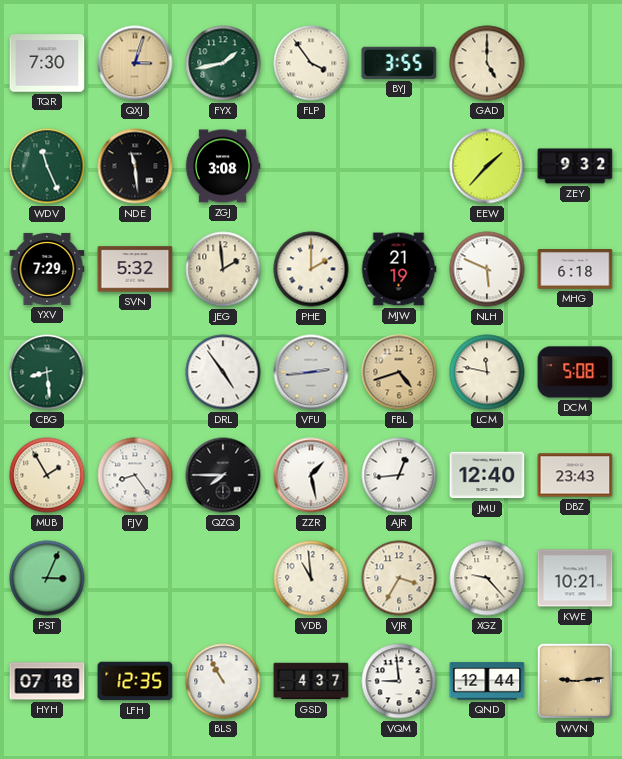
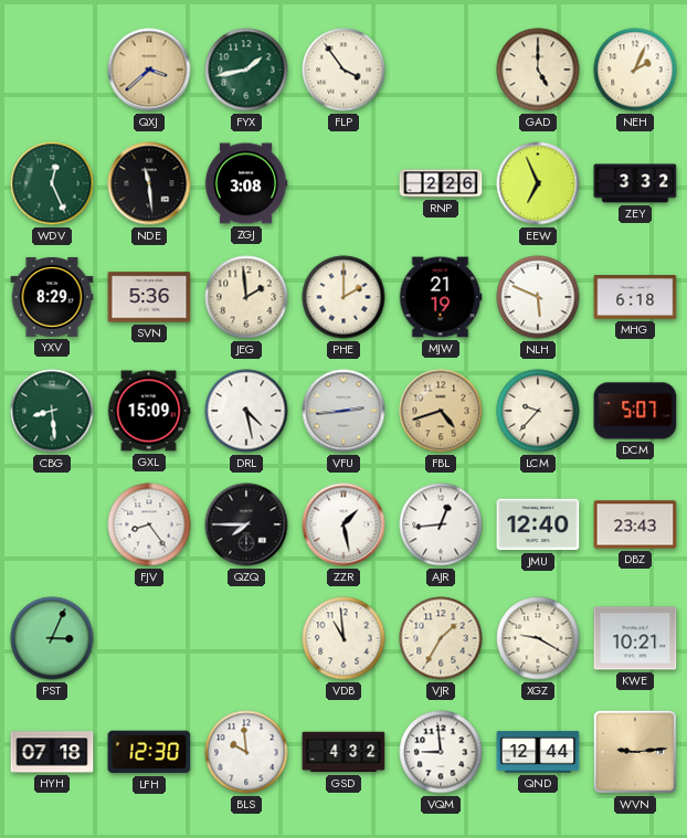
TQR: 7:30 -> none
QXJ: 3:03 -> 3:38
BYJ: 3:55 -> none
NEH: none -> 2:04
WDV: 11:26 -> 12:26
RNP: none -> 2:26
EEW: 1:37 -> 6:56
ZEY: 9:32 -> 3:32
YXV: 7:29 -> 8:29
SVN: 5:32 -> 5:36
GXL: none -> 15:09
DRL: 4:54 -> 4:28
LCM: 11:47 -> 9:37
DCM: 5:08 -> 5:07
MUB: 1:55 -> none
VJR: 3:35 -> 1:35
XGZ: 9:23 -> 9:20
LFH: 12:35 -> 12:30
BLS: 10:55 -> 9:59
GSD: 4:37 -> 4:32
